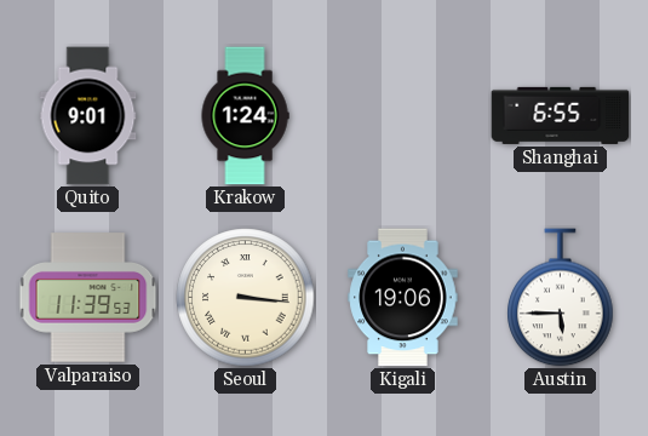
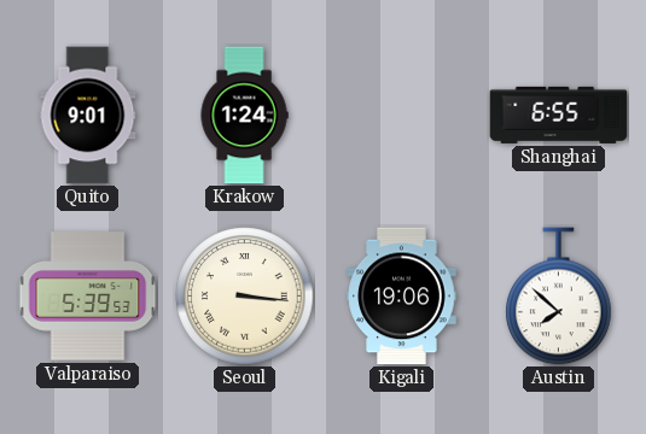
Valparaiso: 11:39 -> 5:39
Austin: 5:45 -> 7:52
